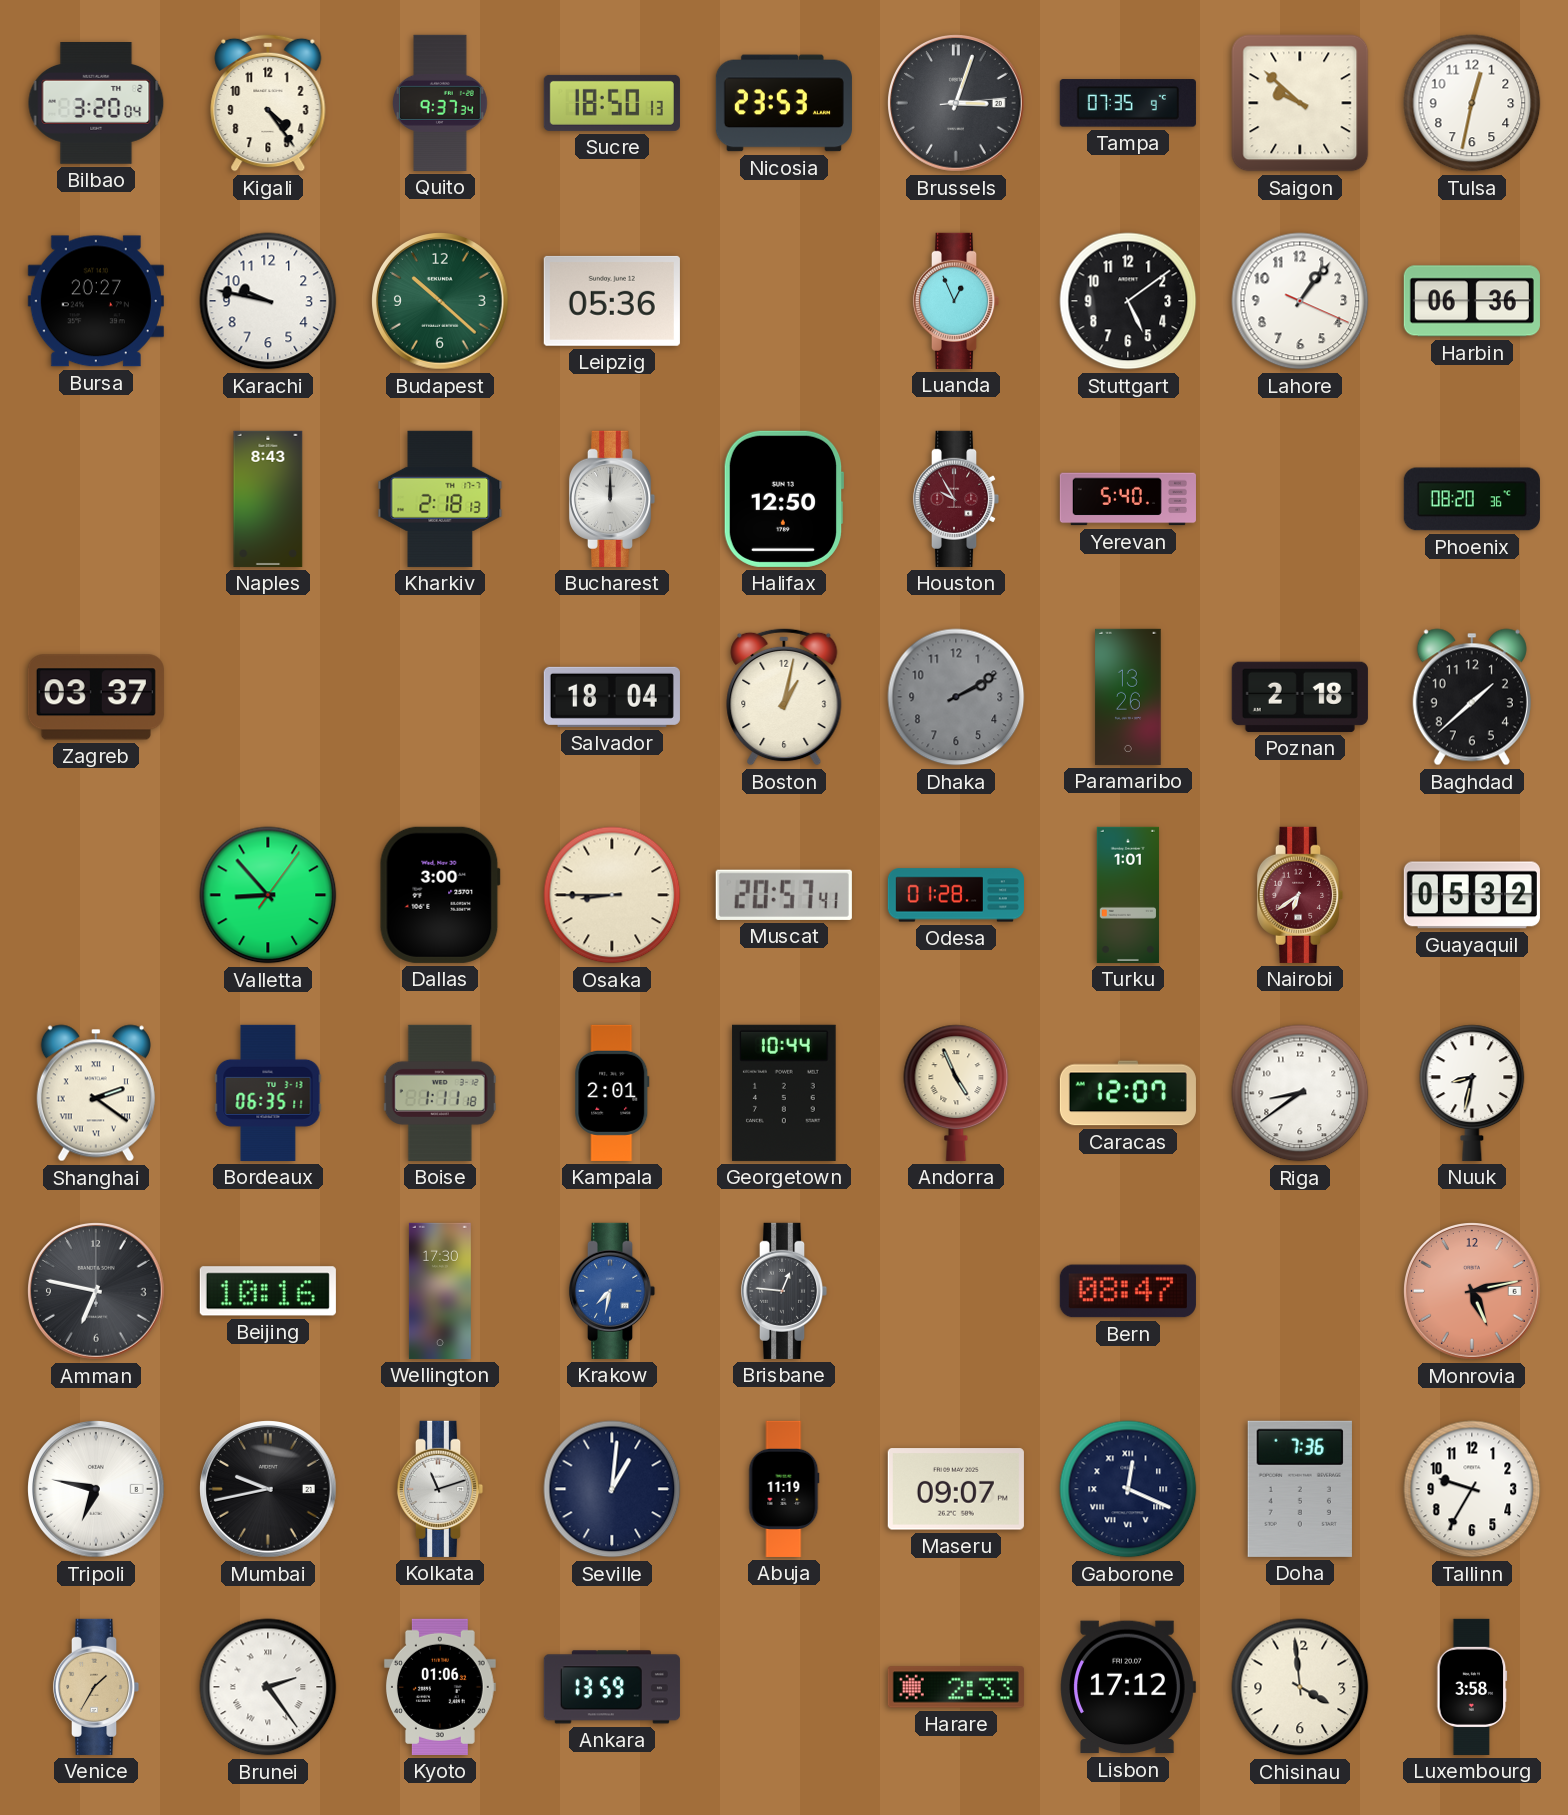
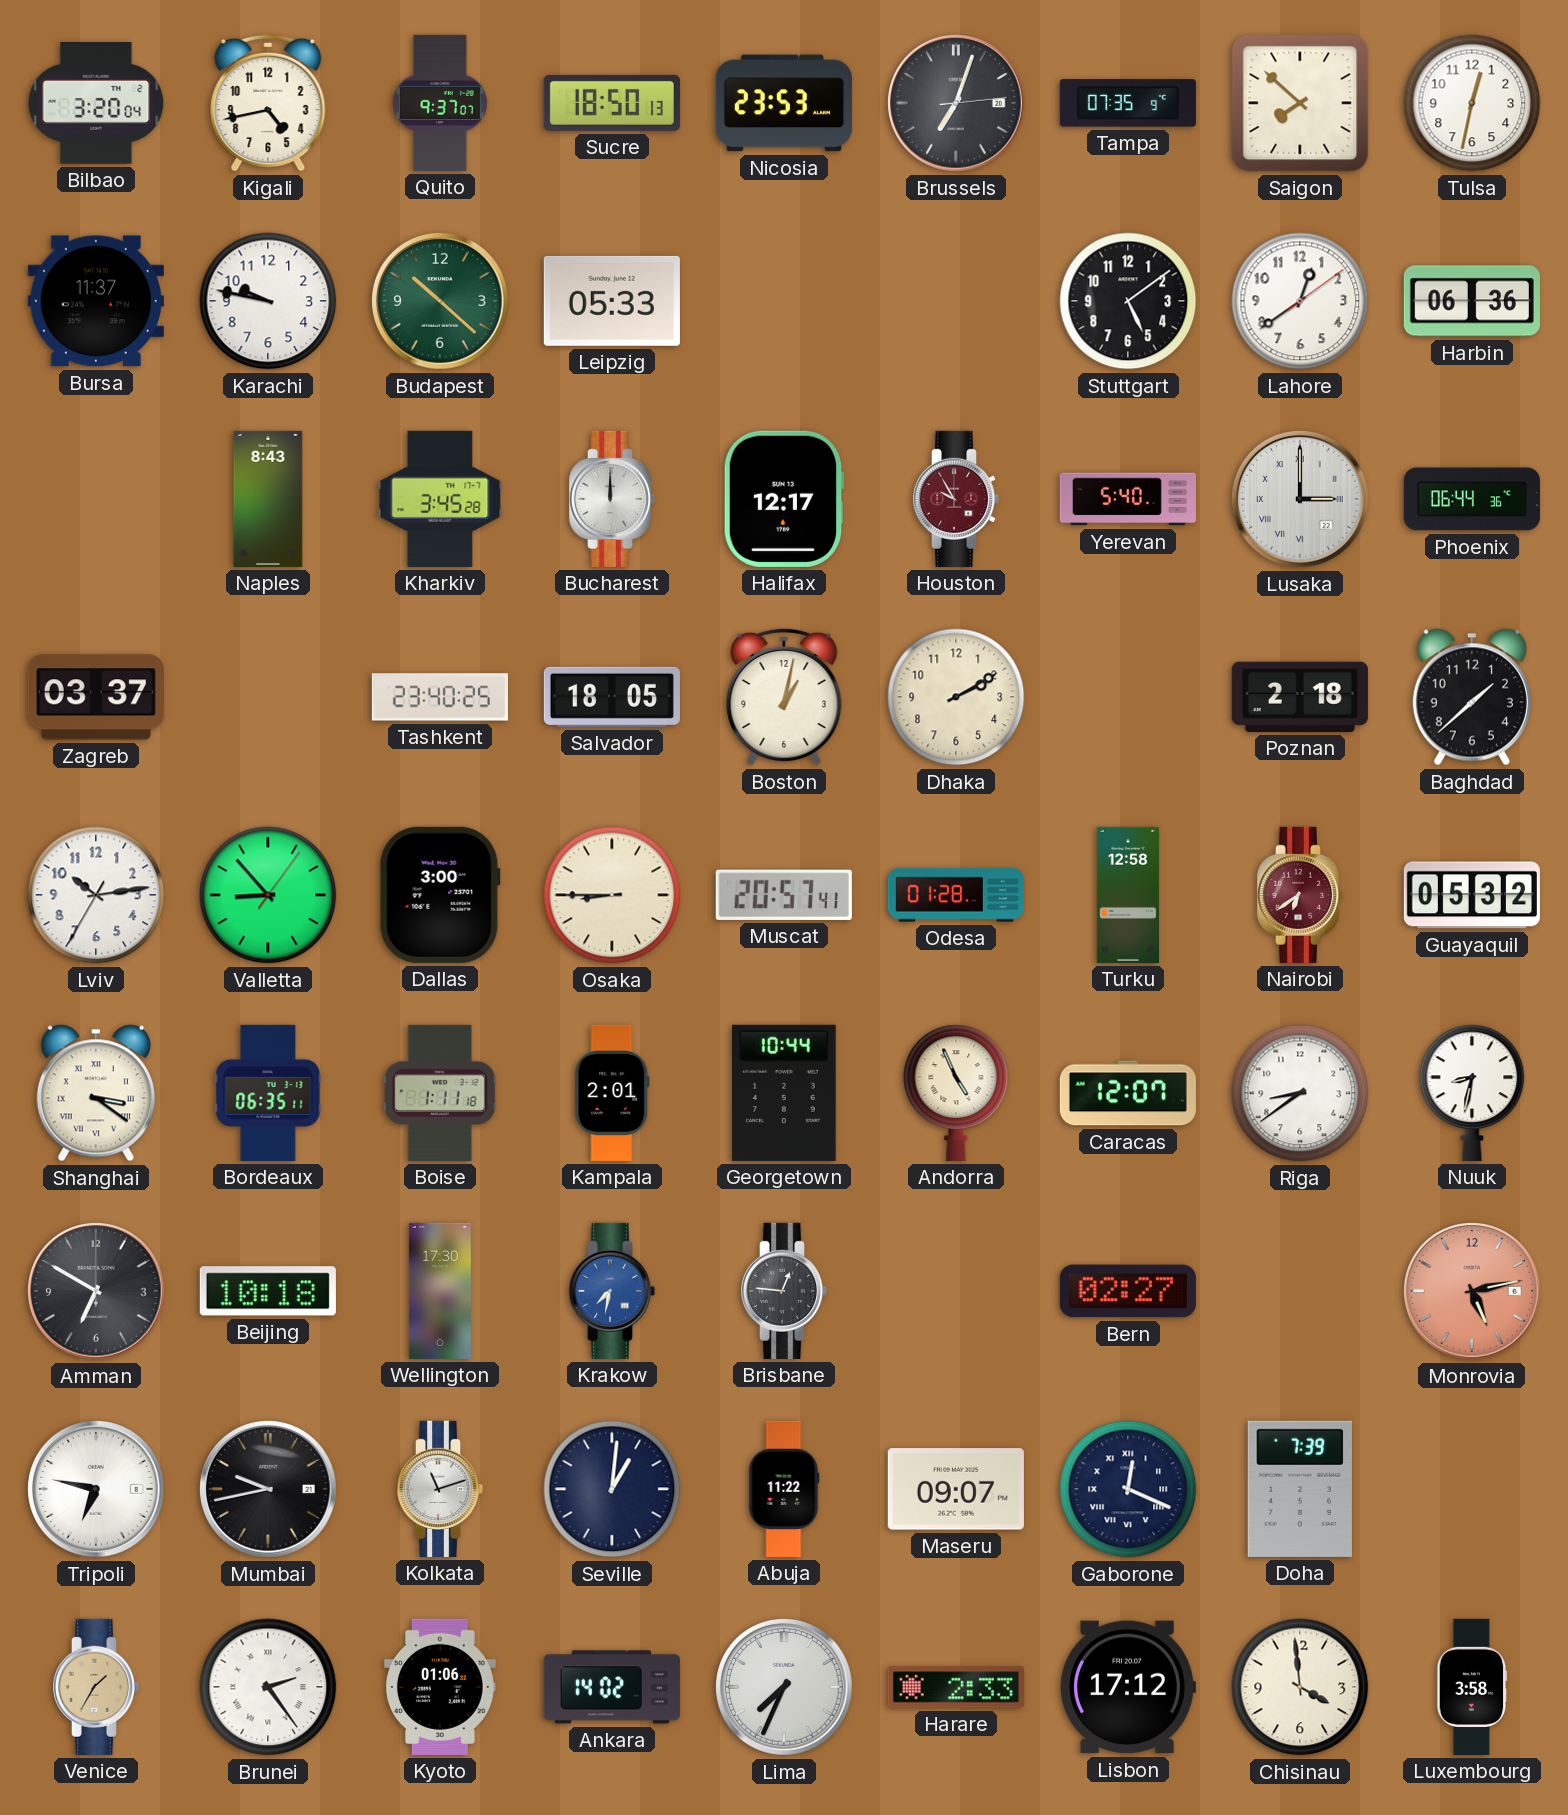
Kigali: 4:24 -> 4:43
Quito: 9:37:34 -> 9:37:07
Brussels: 3:03 -> 7:03
Saigon: 9:52 -> 7:52
Bursa: 20:27 -> 11:37
Leipzig: 05:36 -> 05:33
Luanda: 12:56 -> none
Lahore: 1:06 -> 12:39
Kharkiv: 2:18 -> 3:45
Halifax: 12:50 -> 12:17
Lusaka: none -> 3:00
Phoenix: 08:20 -> 06:44
Tashkent: none -> 23:40
Salvador: 18:04 -> 18:05
Dhaka dial: grey -> cream
Paramaribo: 13:26 -> none
Lviv: none -> 10:13
Turku: 1:01 -> 12:58
Shanghai: 2:21 -> 3:21
Amman: 6:47 -> 6:50
Beijing: 10:16 -> 10:18
Bern: 08:47 -> 02:27
Abuja: 11:19 -> 11:22
Doha: 7:36 -> 7:39
Tallinn: 9:35 -> none
Ankara: 13:59 -> 14:02
Lima: none -> 7:34
